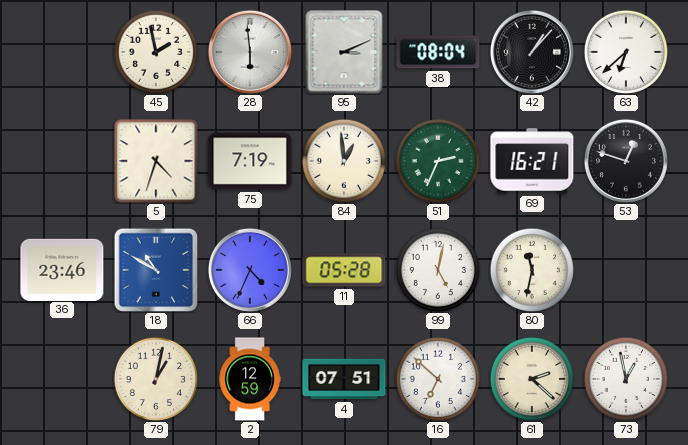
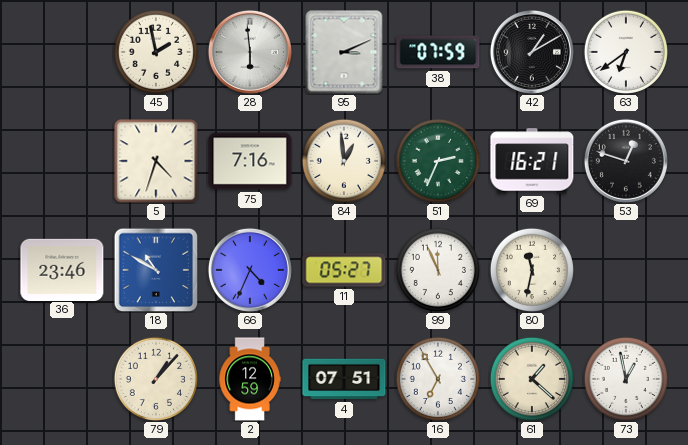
38: 08:04 -> 07:59
42: 1:07 -> 1:10
63: 6:38 -> 6:39
75: 7:19 -> 7:16
11: 05:28 -> 05:27
99: 5:02 -> 11:56
79: 1:02 -> 1:07
16: 6:52 -> 6:55
61: 2:22 -> 1:22
